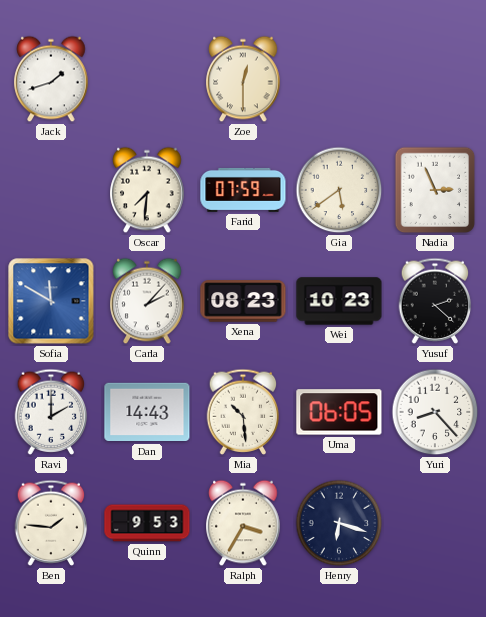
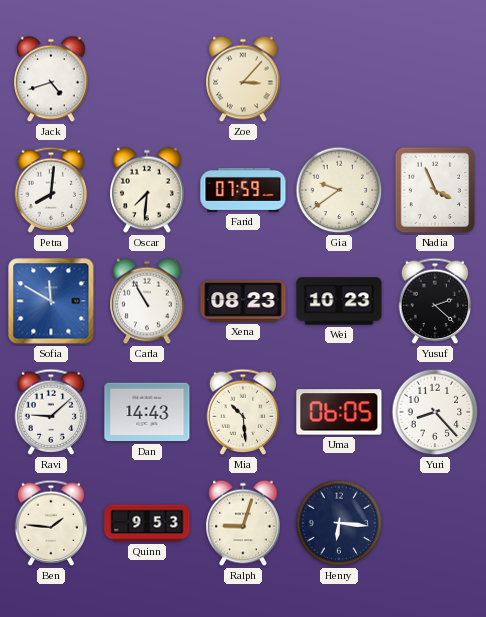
Jack: 1:42 -> 4:42
Zoe: 12:30 -> 3:07
Petra: none -> 8:01
Gia: 5:39 -> 9:39
Nadia: 2:56 -> 3:56
Carla: 2:07 -> 10:55
Ravi: 2:00 -> 9:08
Ralph: 3:35 -> 9:03
Henry: 6:18 -> 6:16
